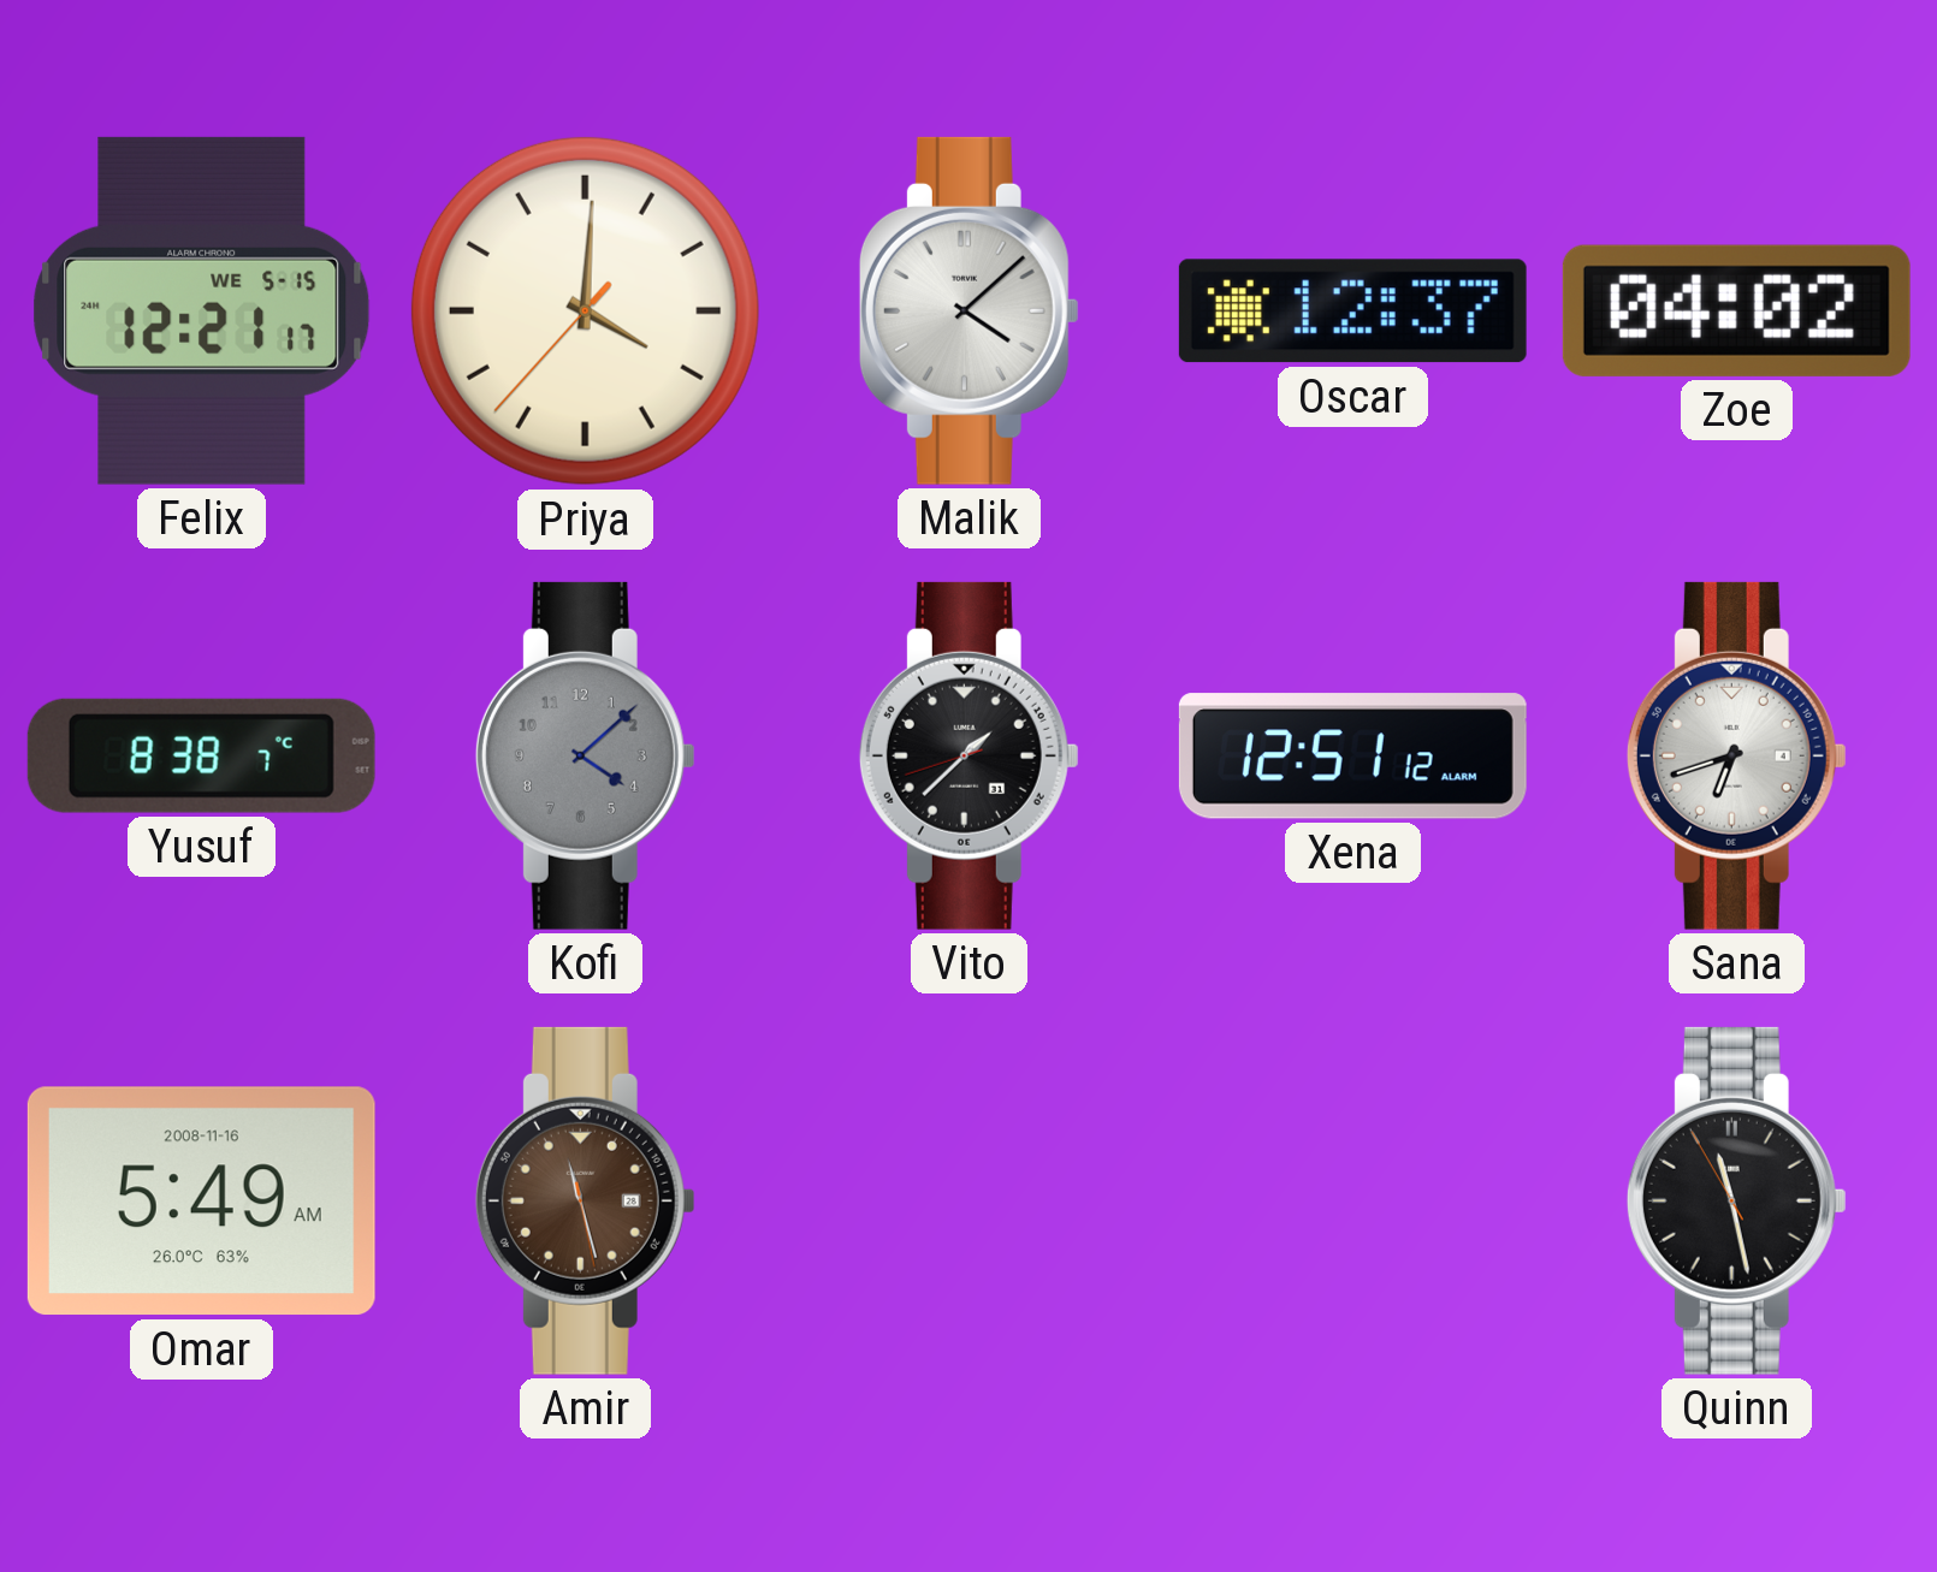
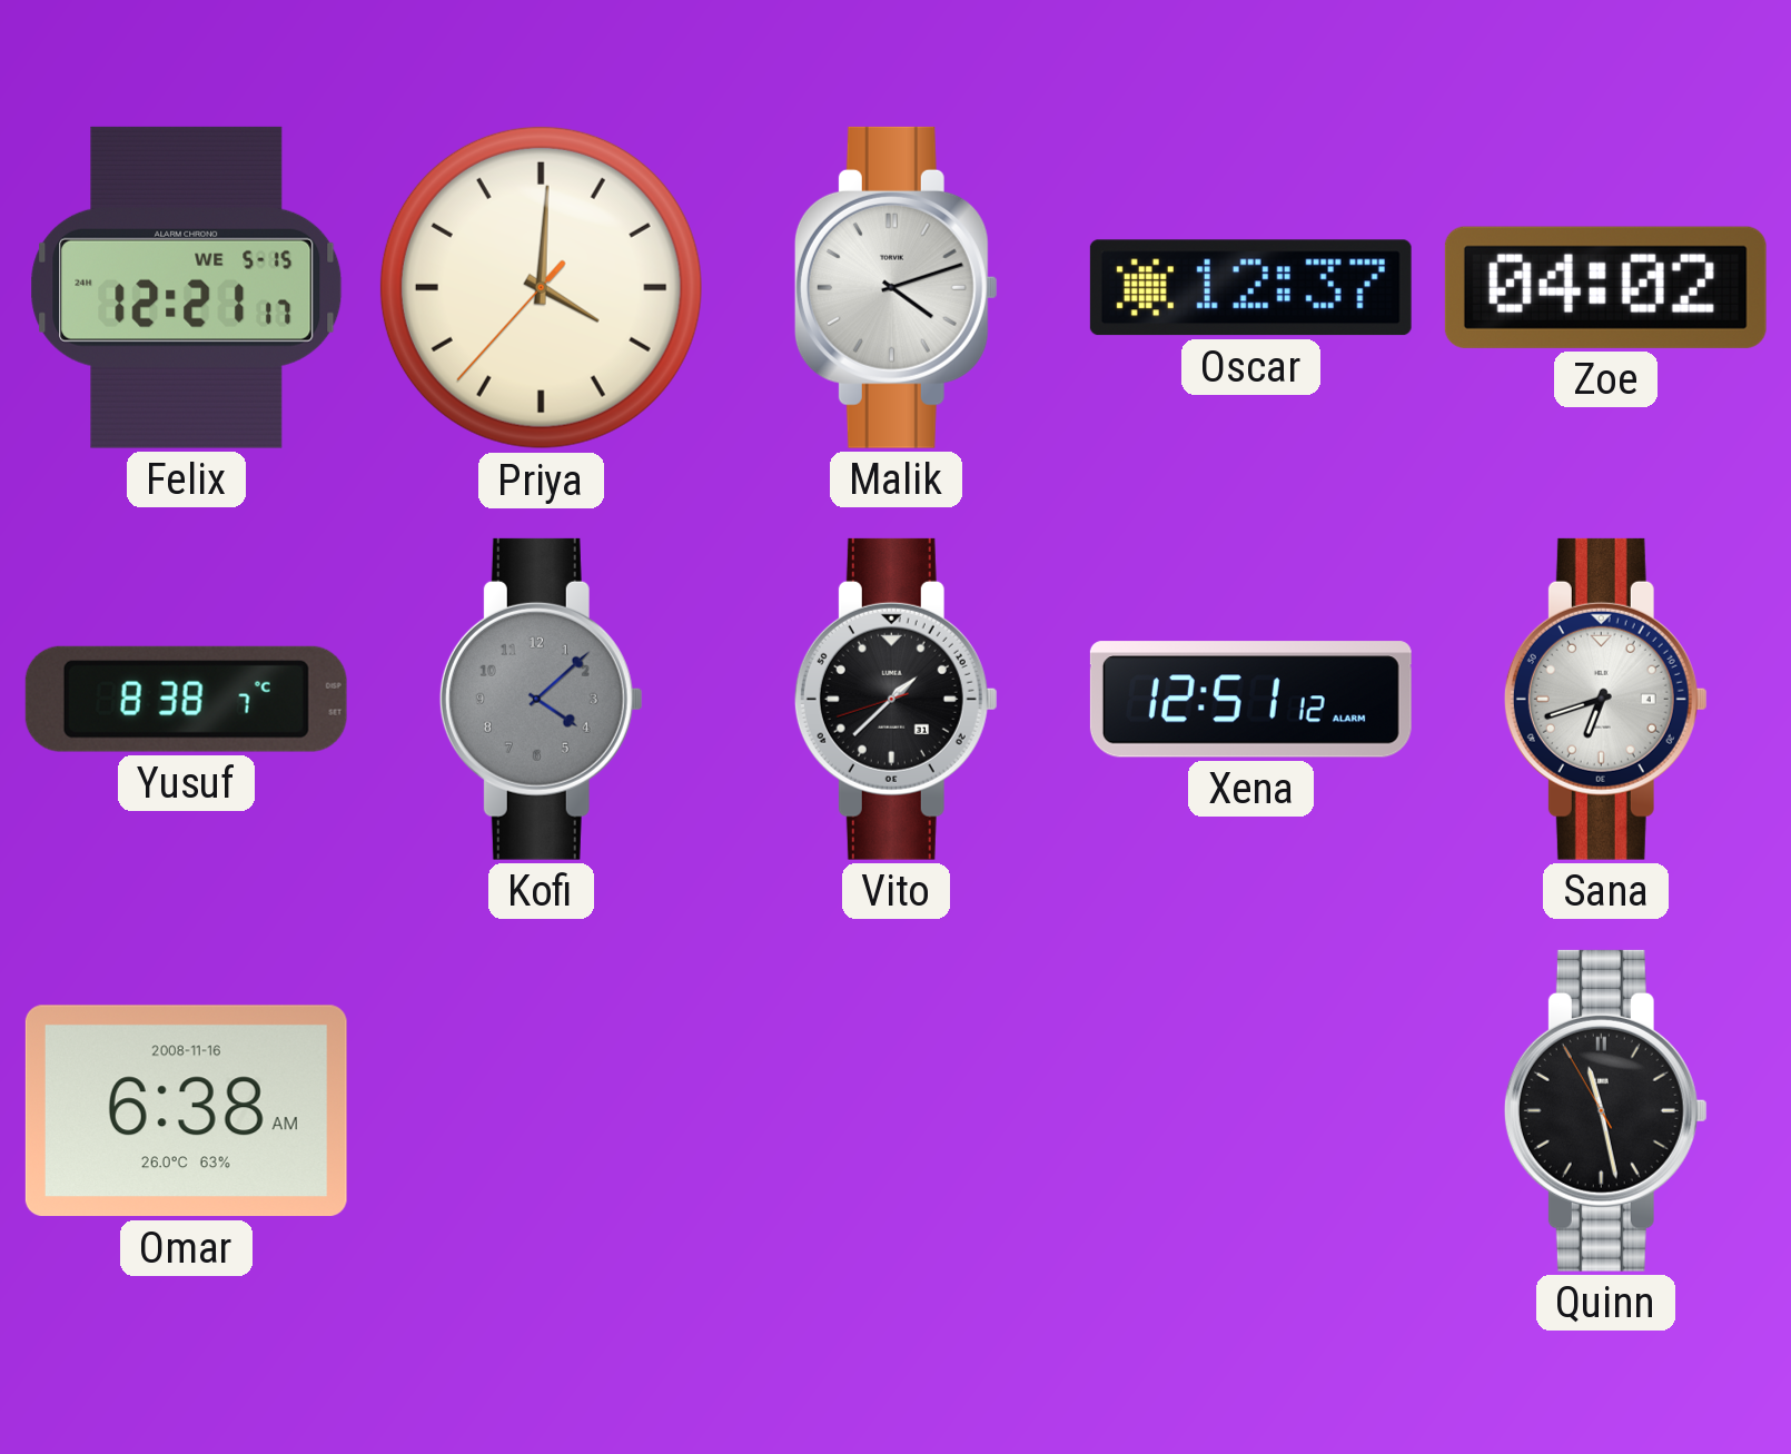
Malik: 4:08 -> 4:12
Omar: 5:49 -> 6:38
Amir: 11:27 -> none
